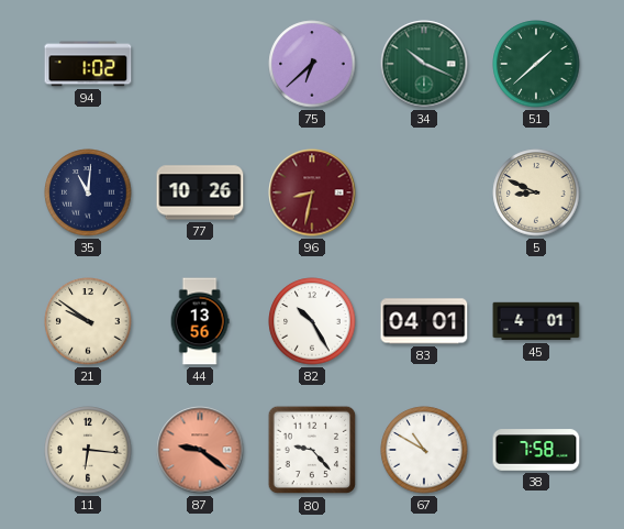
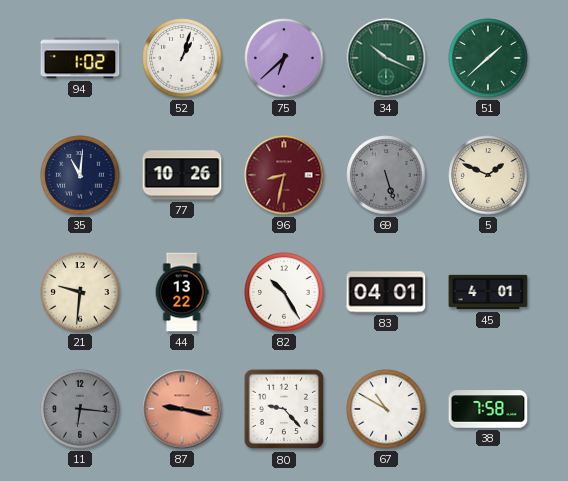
52: none -> 1:03
69: none -> 5:27
5: 8:49 -> 1:49
21: 9:51 -> 9:31
44: 13:56 -> 13:22
11 dial: cream -> grey
87: 9:21 -> 9:17
